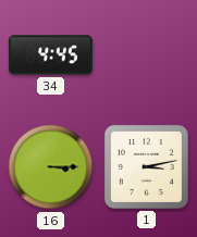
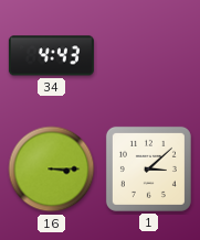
34: 4:45 -> 4:43
1: 3:13 -> 3:08
